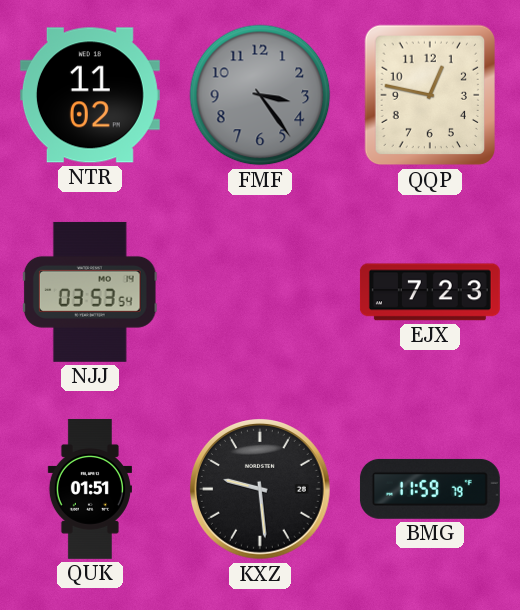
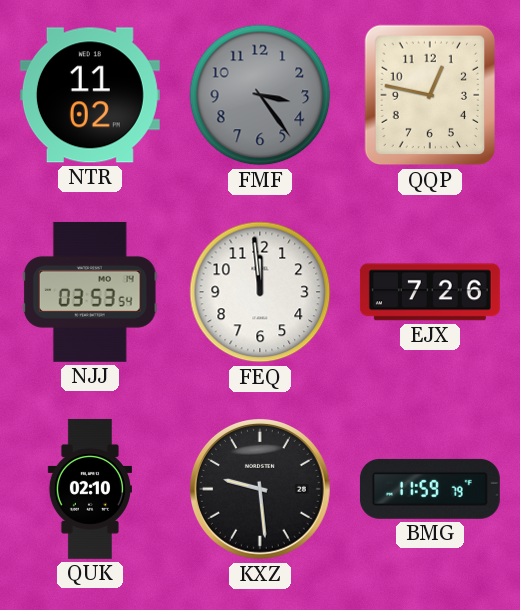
FEQ: none -> 11:59
EJX: 7:23 -> 7:26
QUK: 01:51 -> 02:10
